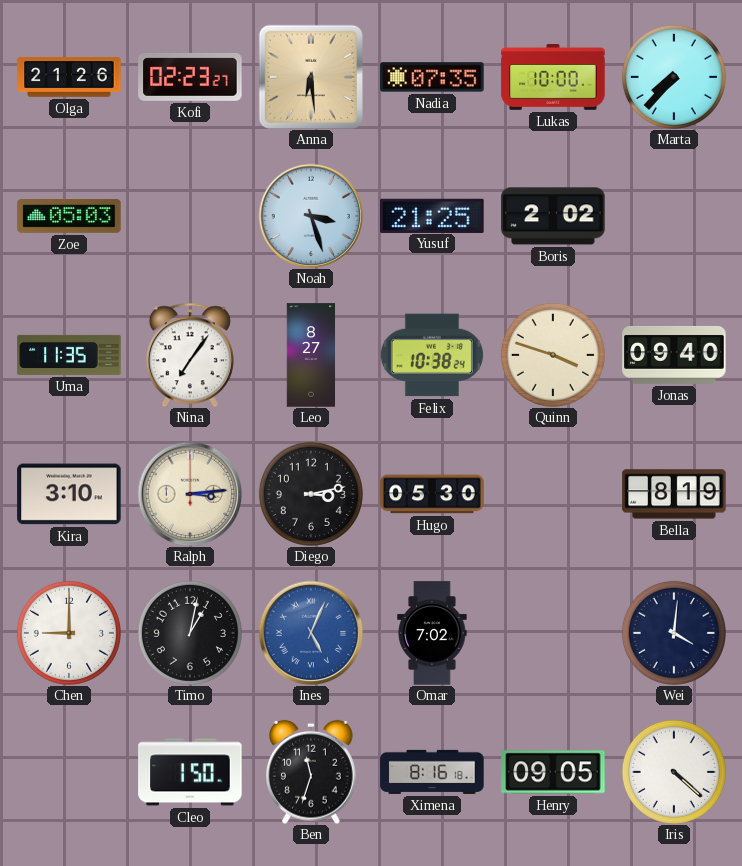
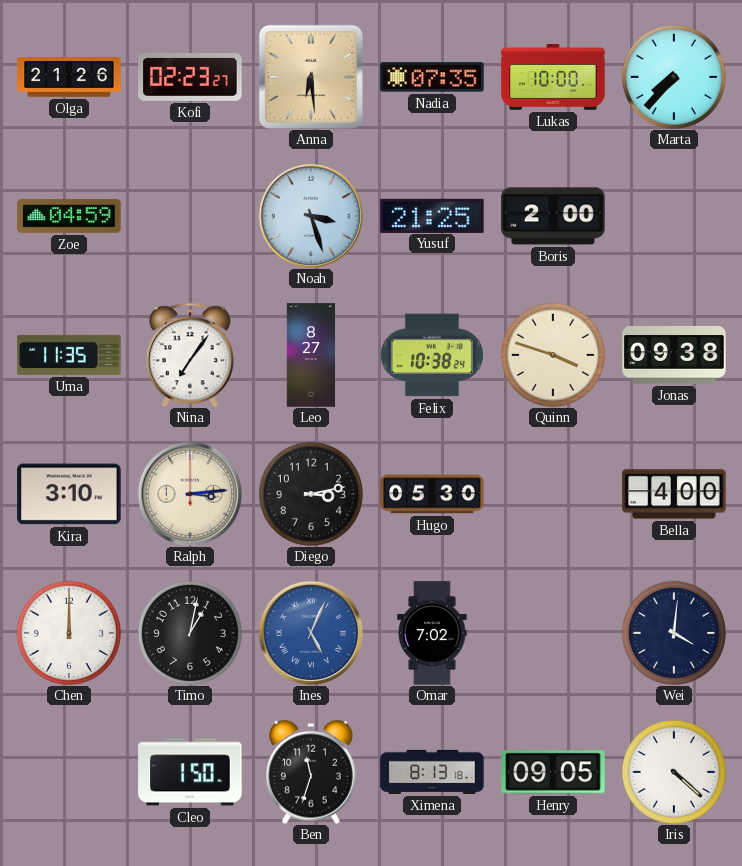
Zoe: 05:03 -> 04:59
Boris: 2:02 -> 2:00
Jonas: 09:40 -> 09:38
Bella: 8:19 -> 4:00
Chen: 9:00 -> 12:00
Ximena: 8:16 -> 8:13
